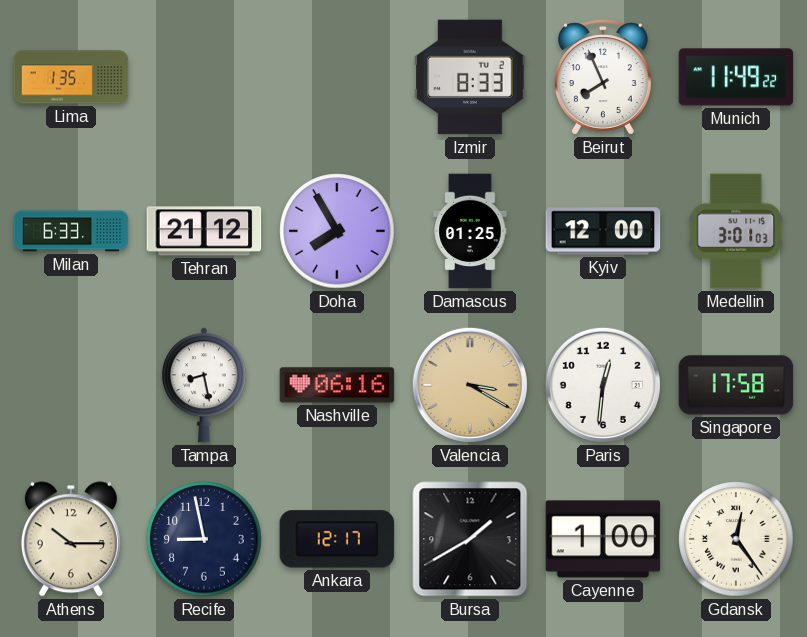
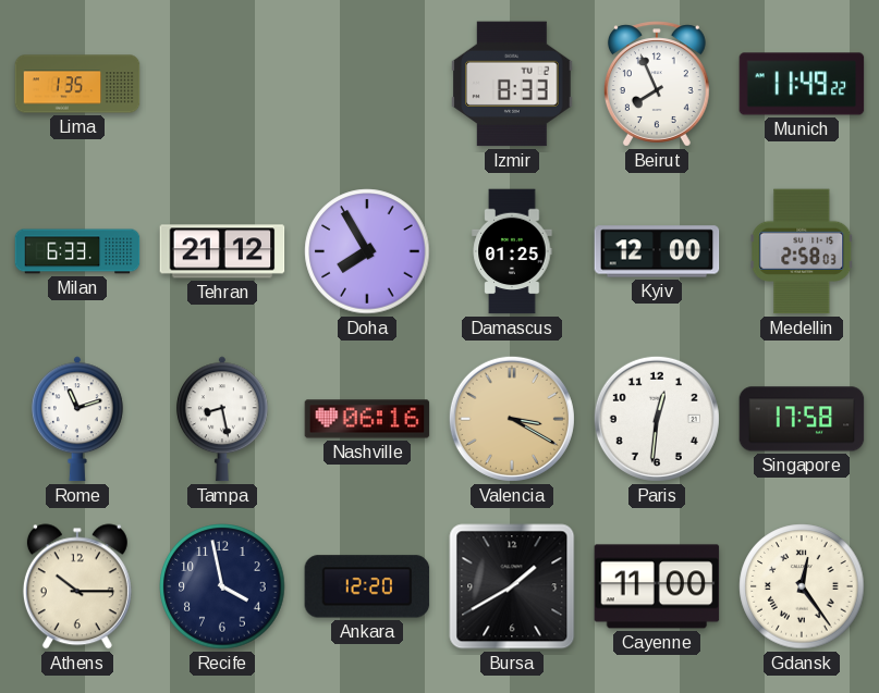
Medellin: 3:01 -> 2:58
Rome: none -> 11:12
Recife: 8:58 -> 3:58
Ankara: 12:17 -> 12:20
Cayenne: 1:00 -> 11:00
